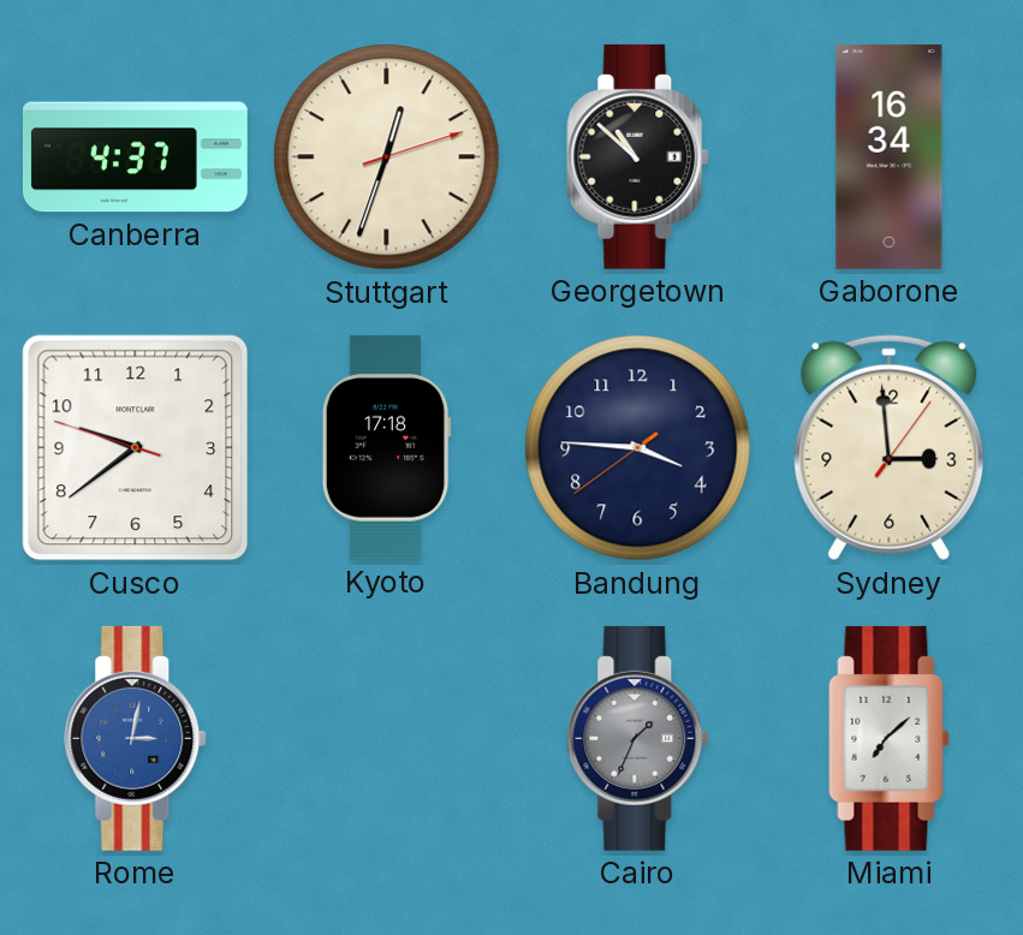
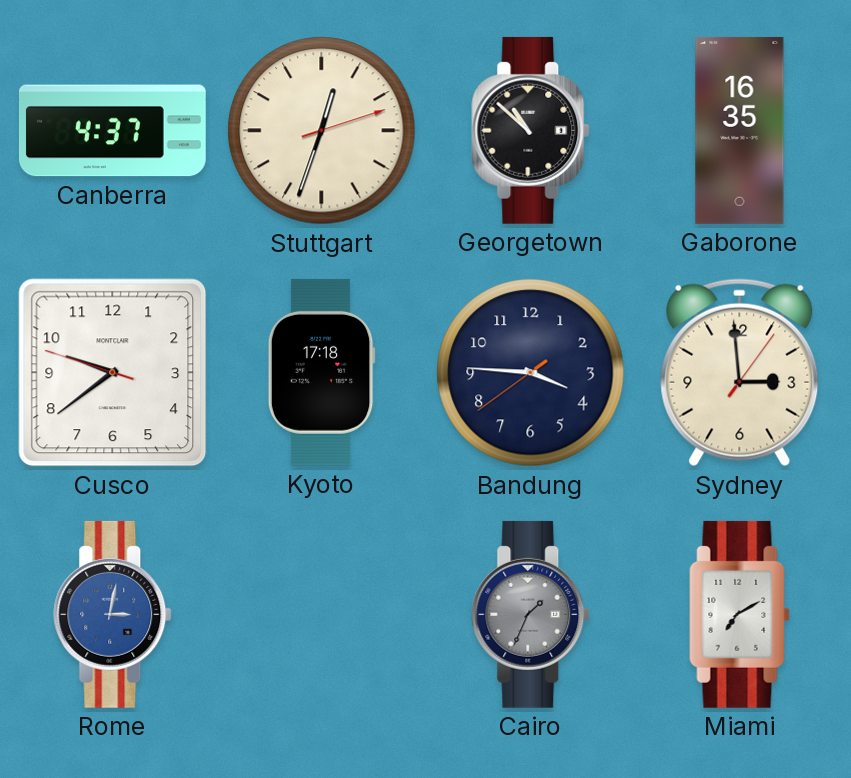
Gaborone: 16:34 -> 16:35
Miami: 7:08 -> 7:10
